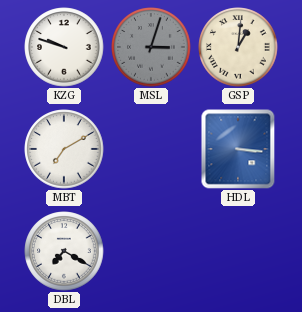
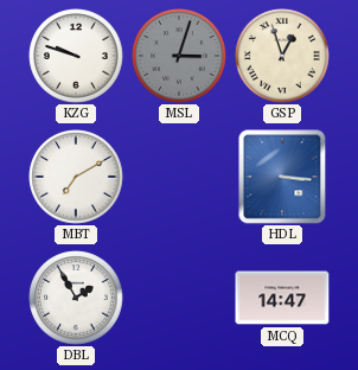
GSP: 1:01 -> 12:57
DBL: 7:20 -> 1:55
MCQ: none -> 14:47
